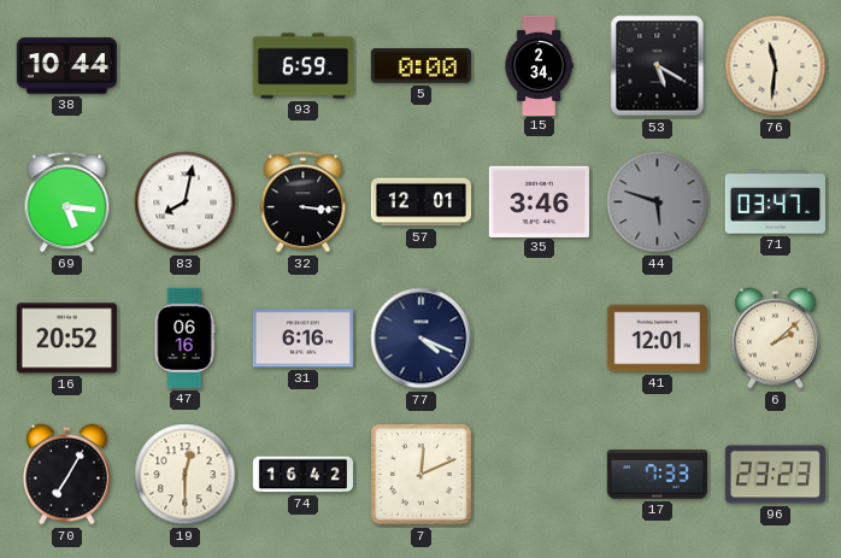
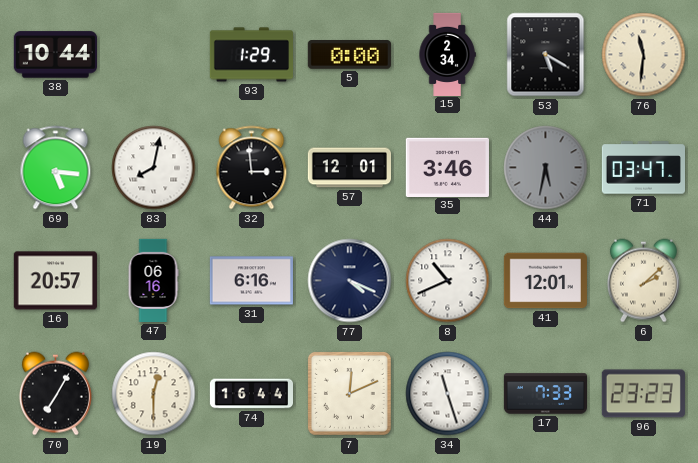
93: 6:59 -> 1:29
32: 3:16 -> 2:59
44: 5:48 -> 5:32
16: 20:52 -> 20:57
8: none -> 10:41
74: 16:42 -> 16:44
34: none -> 11:27
